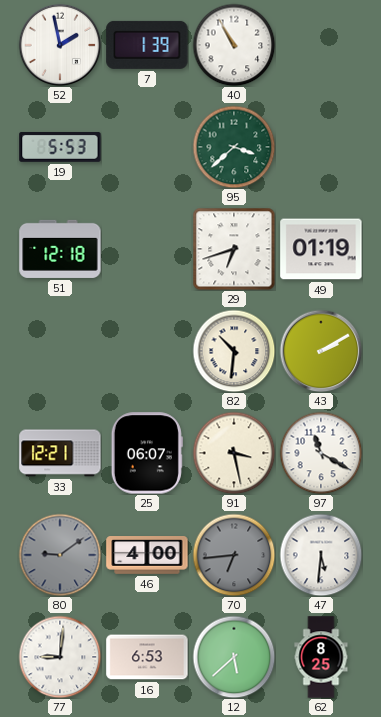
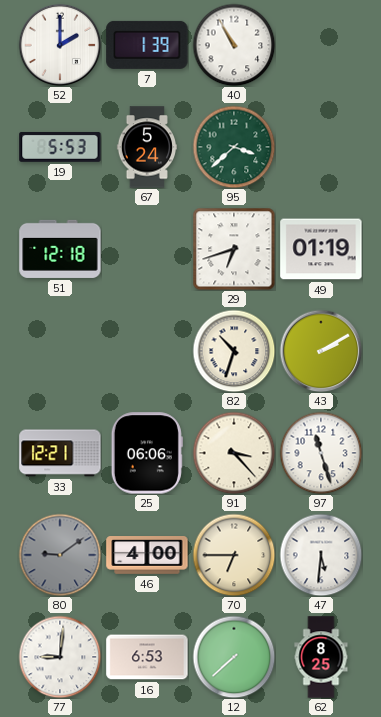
52: 1:58 -> 2:00
67: none -> 5:24
82: 10:31 -> 10:33
25: 06:07 -> 06:06
91: 3:28 -> 3:23
97: 11:20 -> 11:27
70: 6:44 -> 6:45
70 dial: grey -> cream
12: 5:38 -> 7:38
